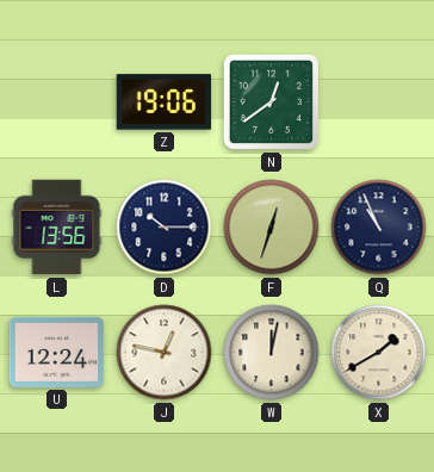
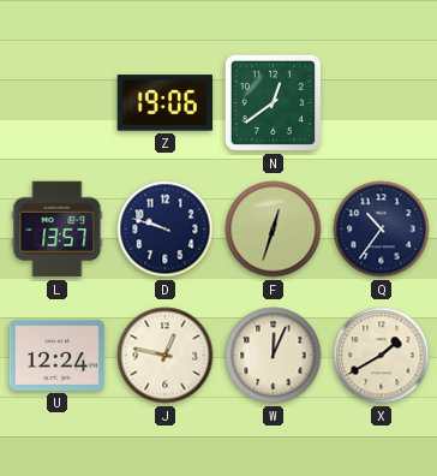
L: 13:56 -> 13:57
D: 10:15 -> 9:48
Q: 10:56 -> 10:36
W: 12:02 -> 12:04
